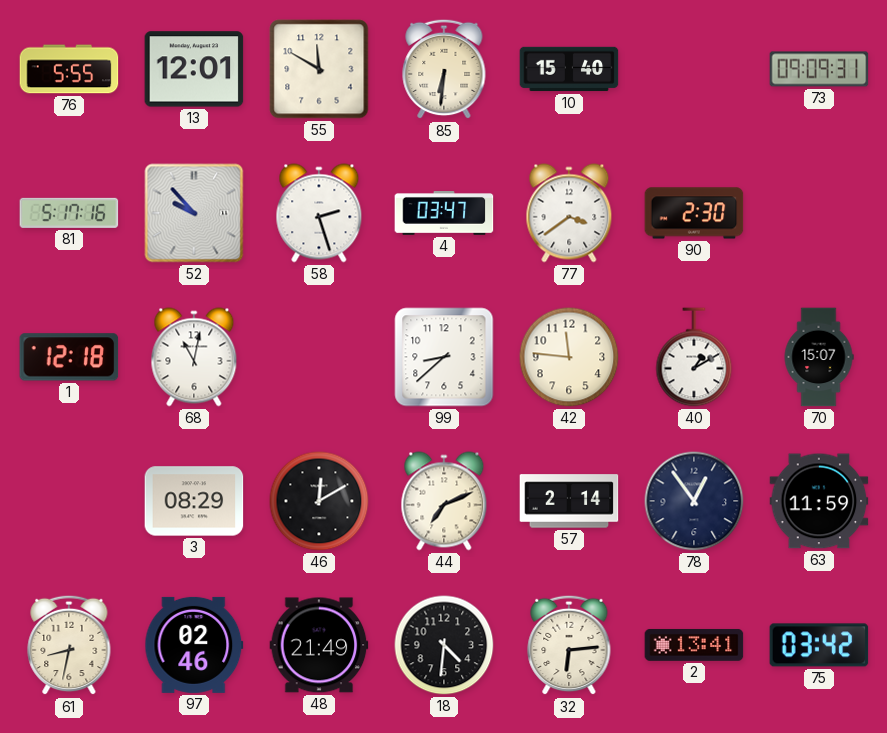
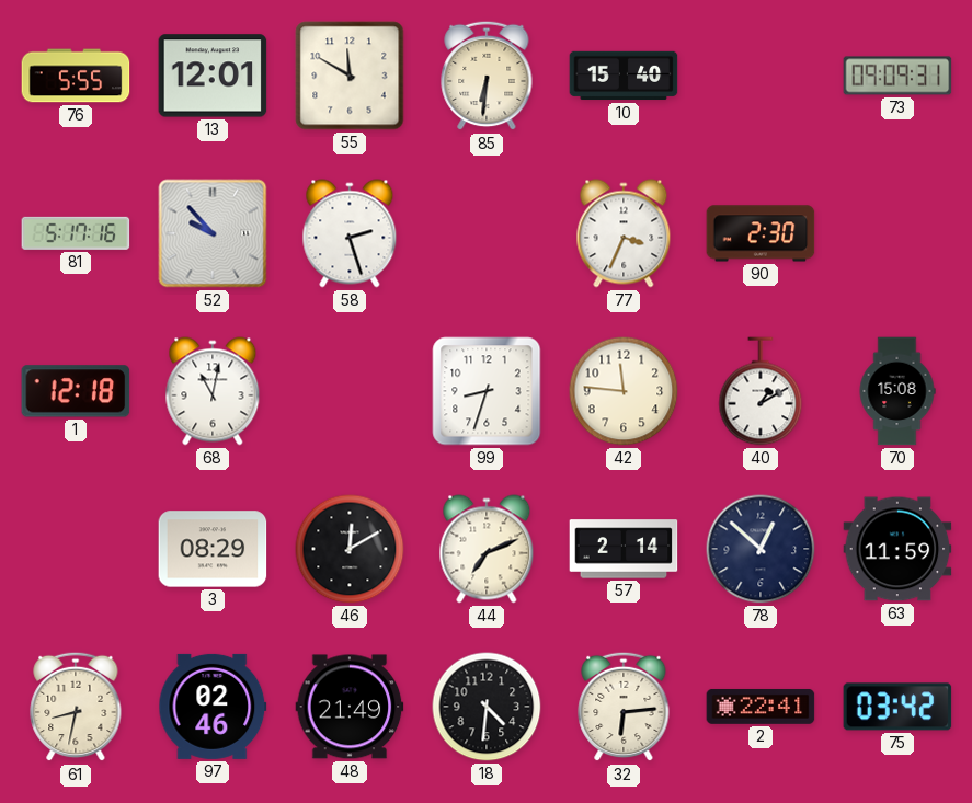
4: 03:47 -> none
77: 3:39 -> 3:34
99: 8:38 -> 8:33
70: 15:07 -> 15:08
78: 12:54 -> 12:52
2: 13:41 -> 22:41
